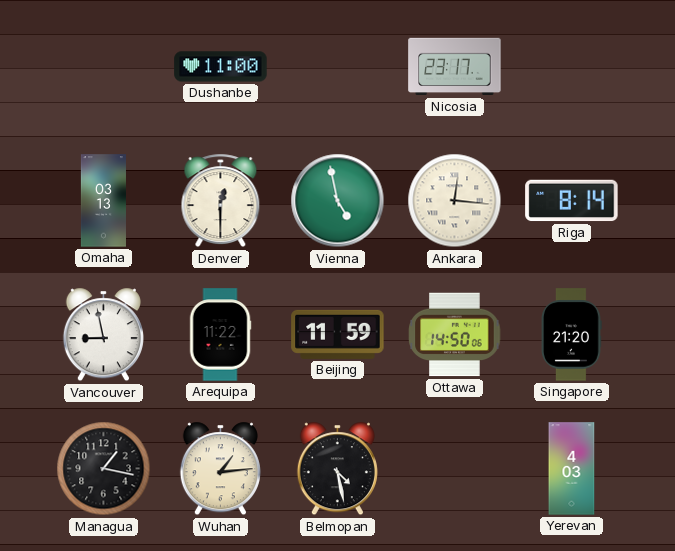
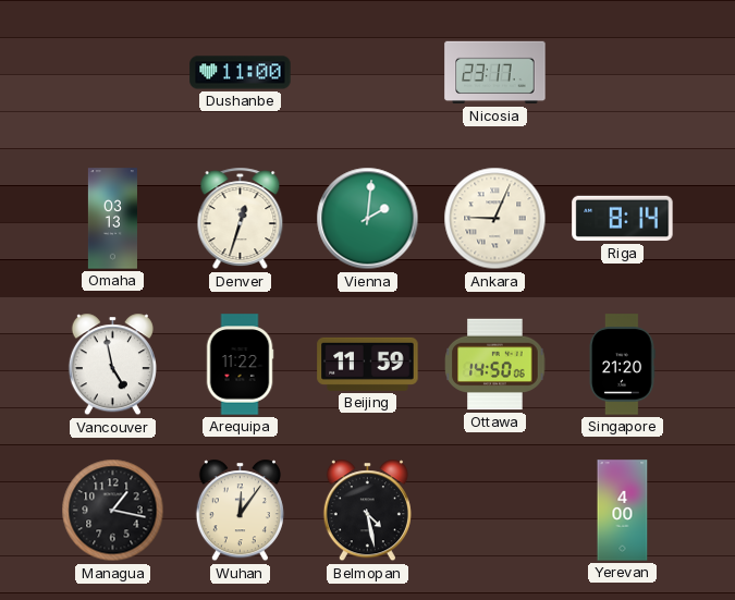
Denver: 12:30 -> 12:33
Vienna: 4:58 -> 2:01
Ankara: 12:16 -> 9:04
Vancouver: 8:58 -> 4:58
Wuhan: 1:14 -> 12:06
Yerevan: 4:03 -> 4:00
